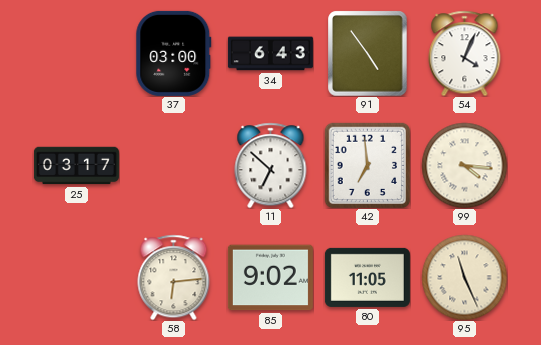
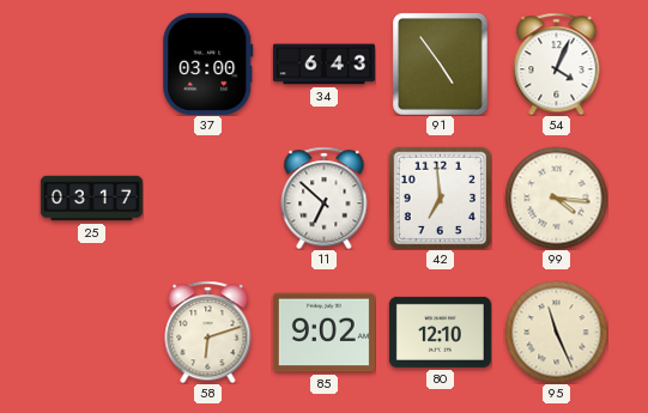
58: 6:14 -> 6:12
80: 11:05 -> 12:10
